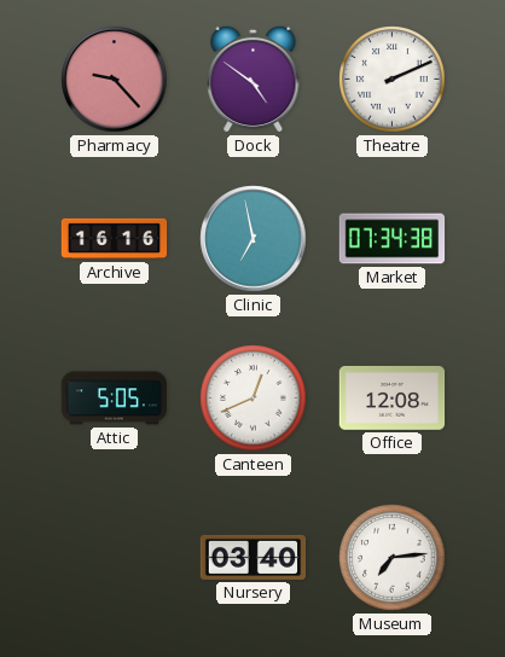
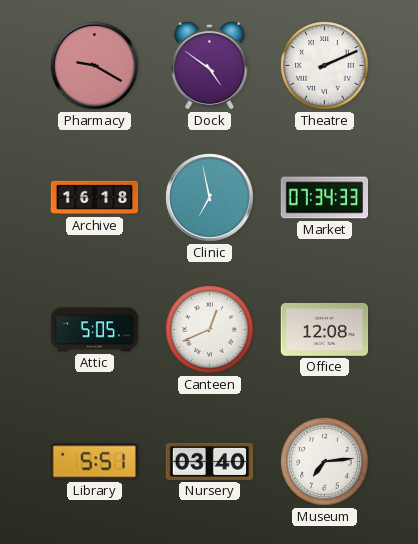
Pharmacy: 9:23 -> 9:20
Archive: 16:16 -> 16:18
Market: 07:34:38 -> 07:34:33
Library: none -> 5:51
